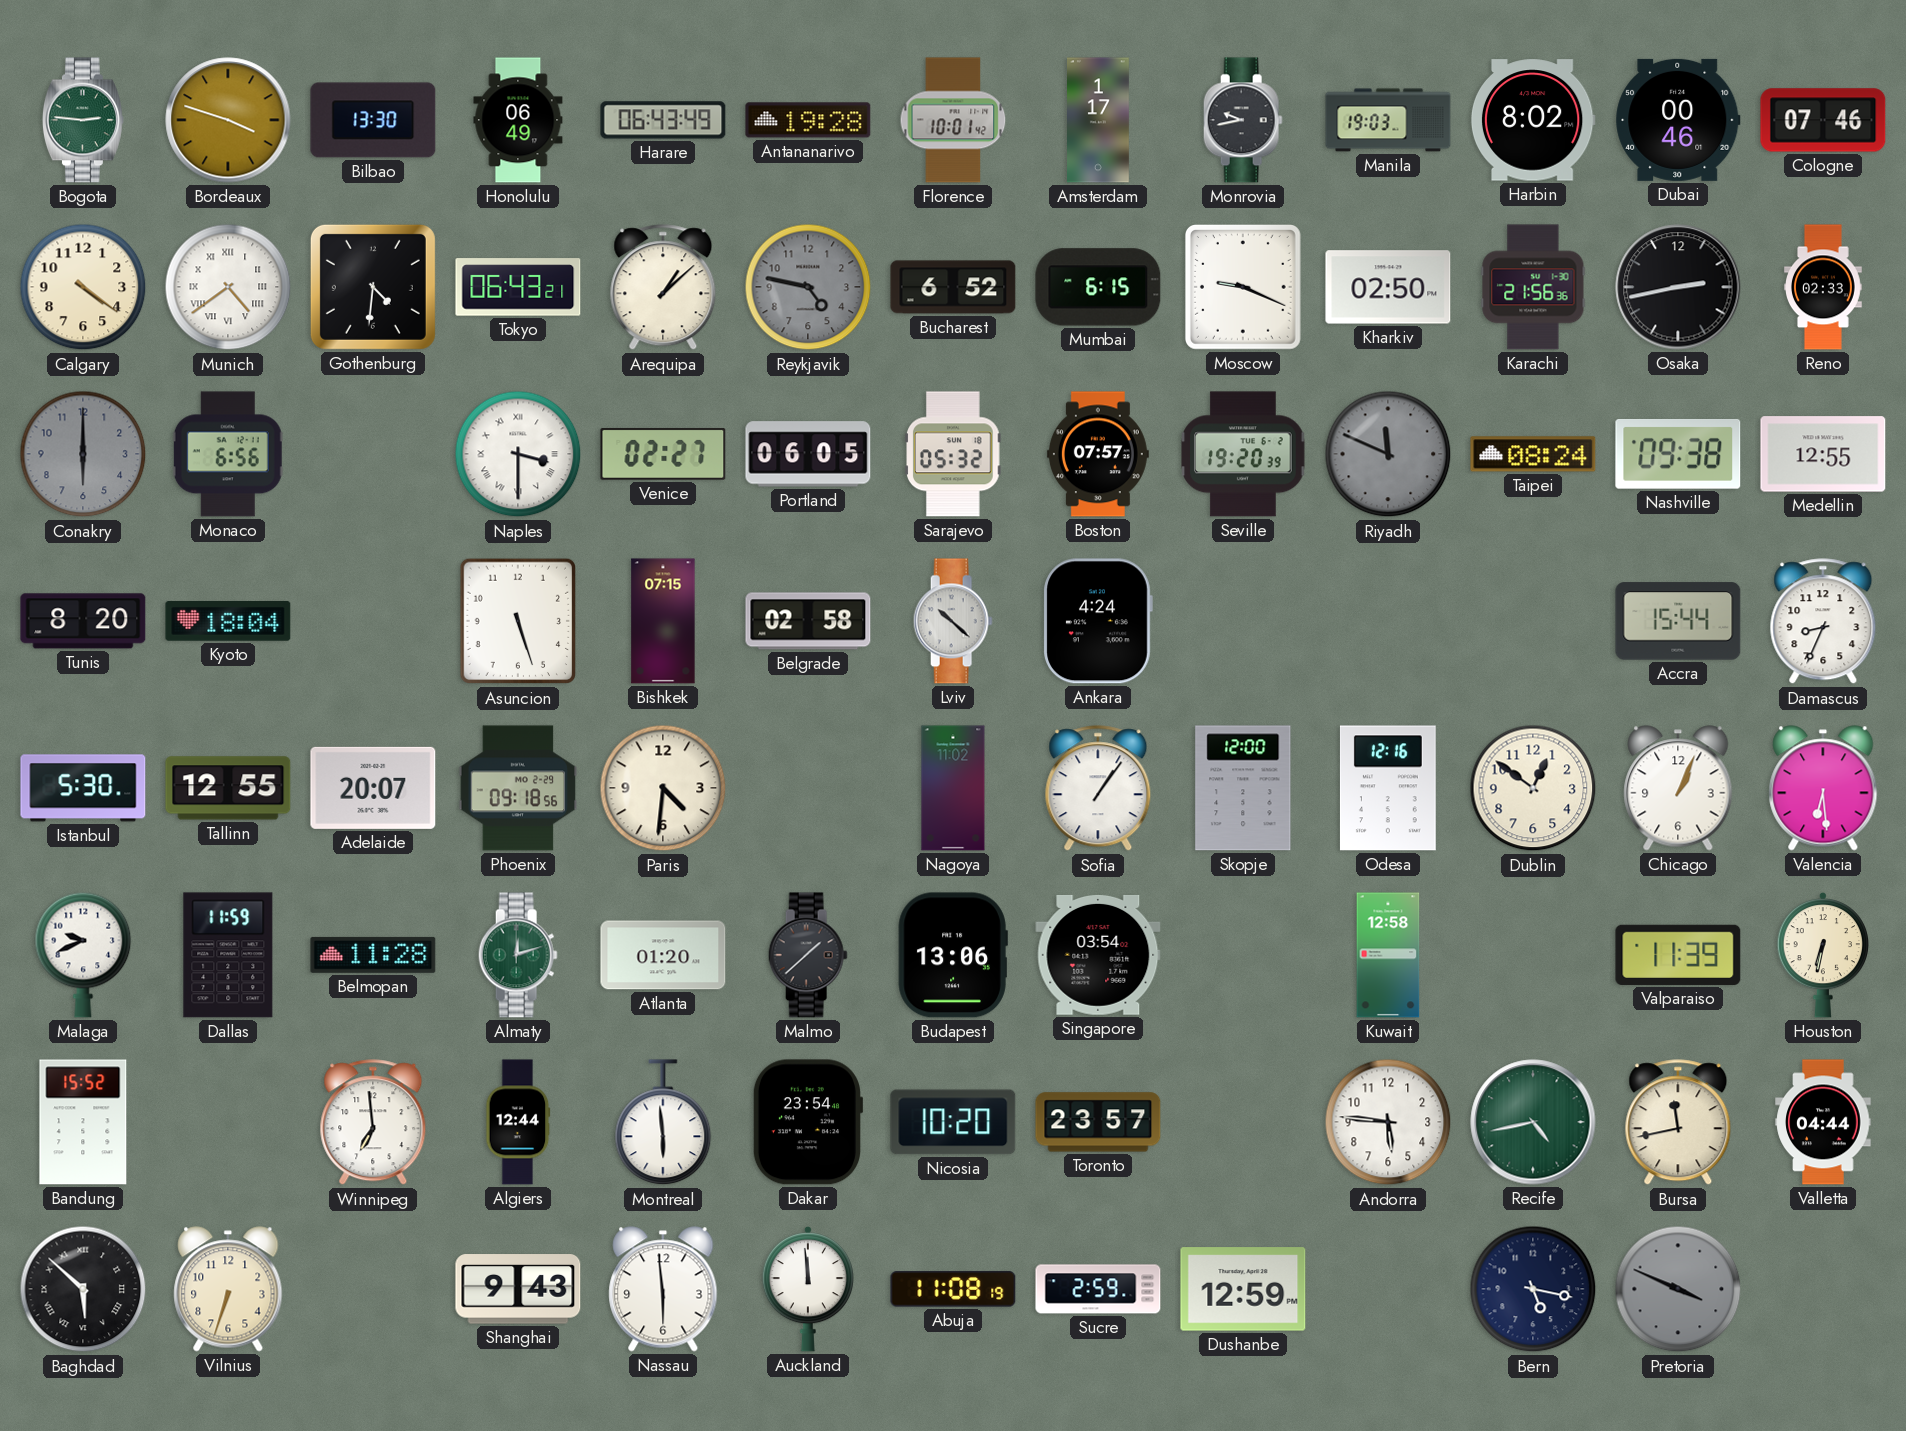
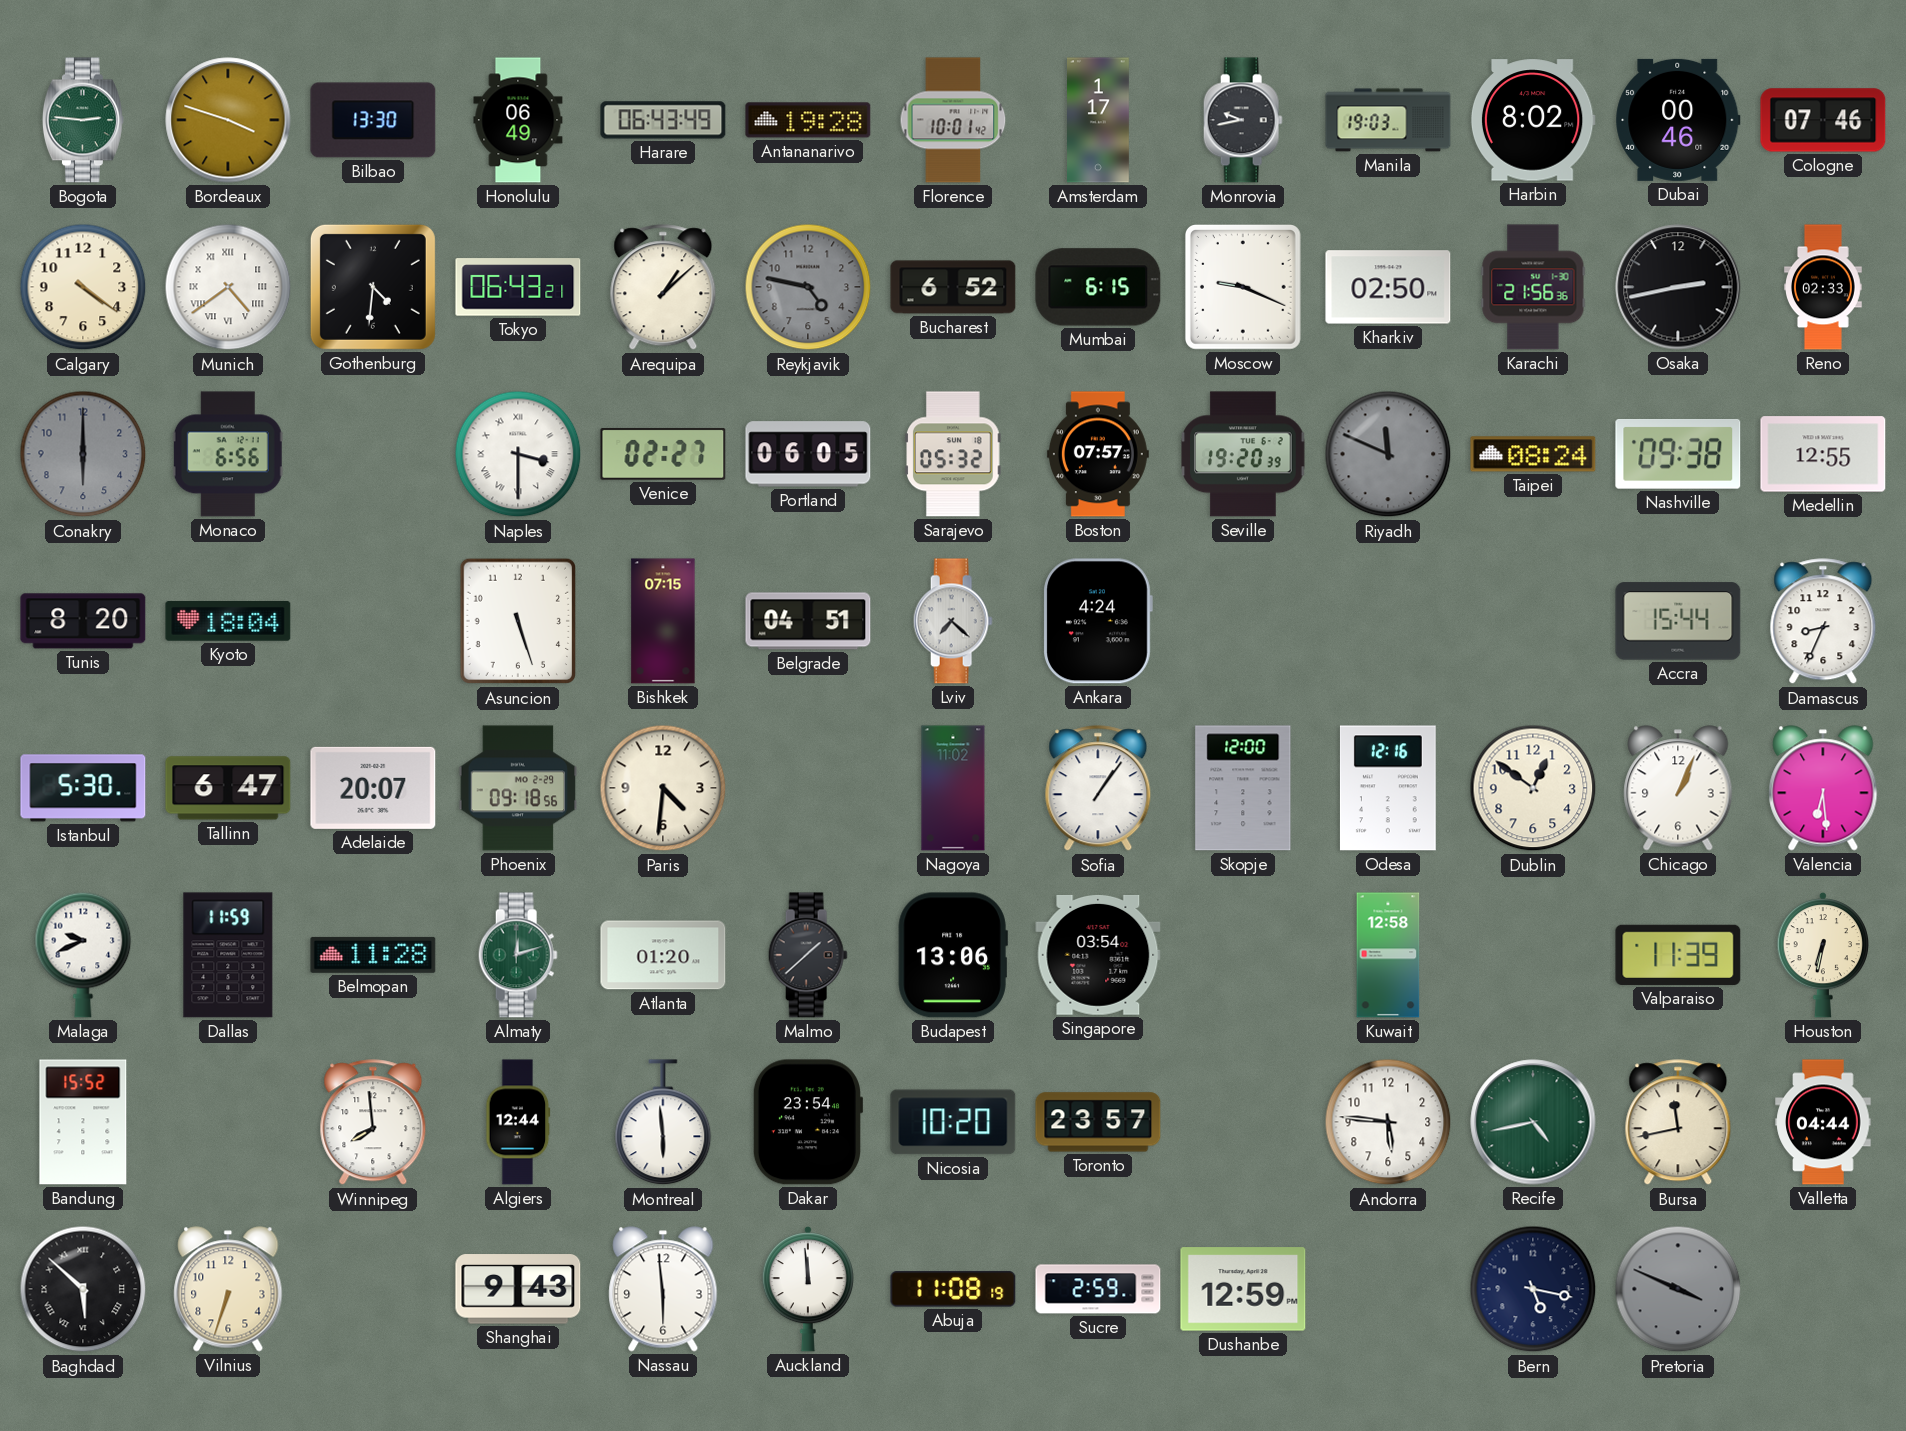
Belgrade: 02:58 -> 04:51
Lviv: 10:22 -> 7:22
Tallinn: 12:55 -> 6:47
Winnipeg: 6:59 -> 7:59
